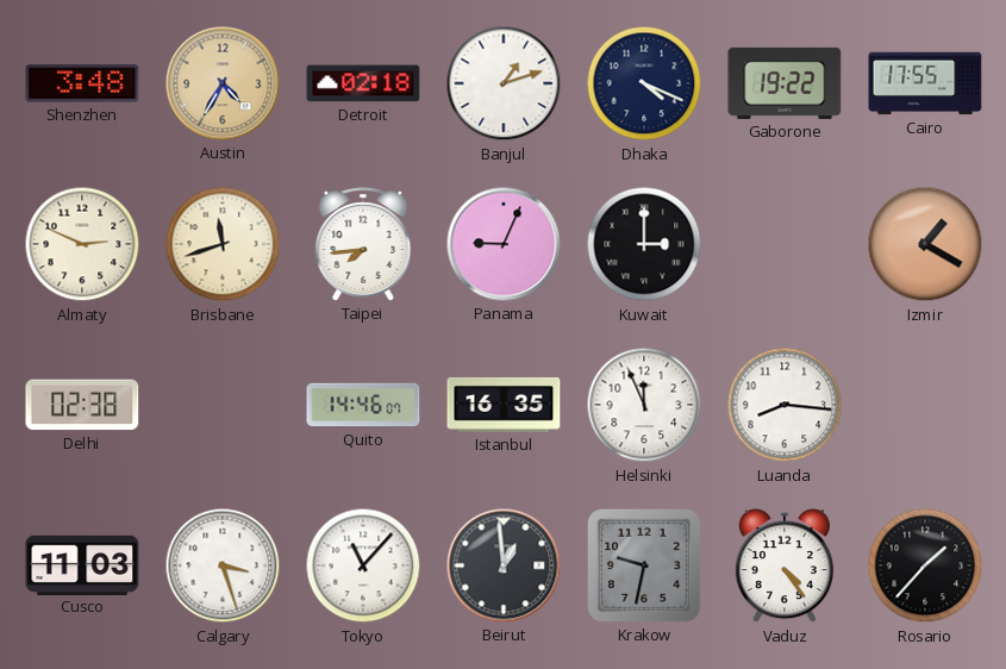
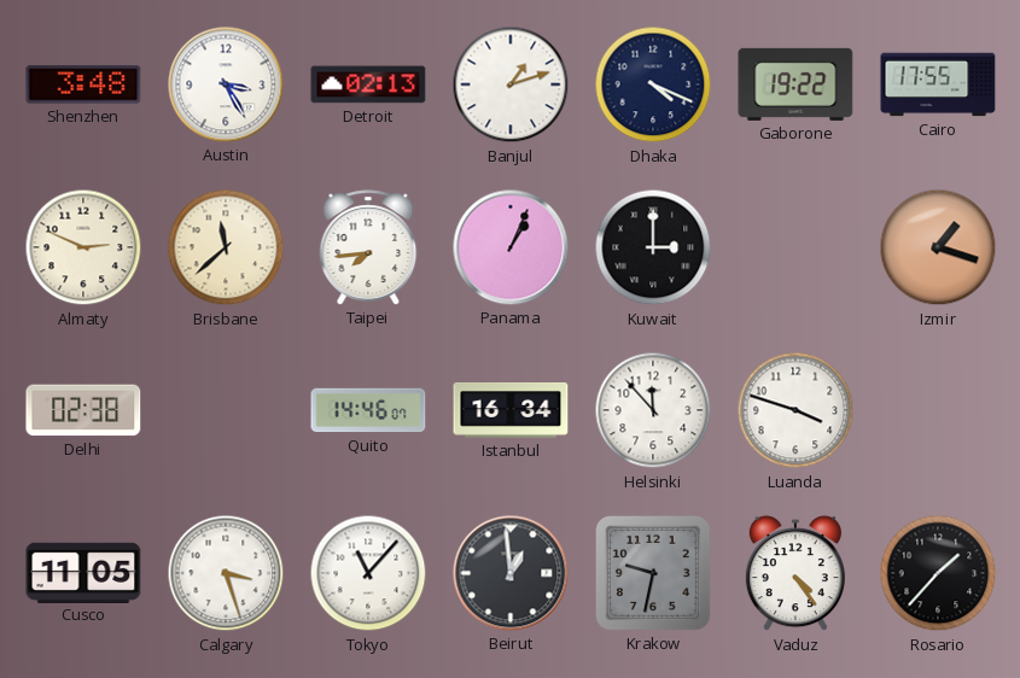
Austin: 4:35 -> 3:25
Austin dial: champagne -> white
Detroit: 02:18 -> 02:13
Brisbane: 11:42 -> 11:38
Panama: 9:04 -> 1:04
Izmir: 1:20 -> 1:18
Istanbul: 16:35 -> 16:34
Helsinki: 11:56 -> 11:53
Luanda: 8:16 -> 3:48
Cusco: 11:03 -> 11:05
